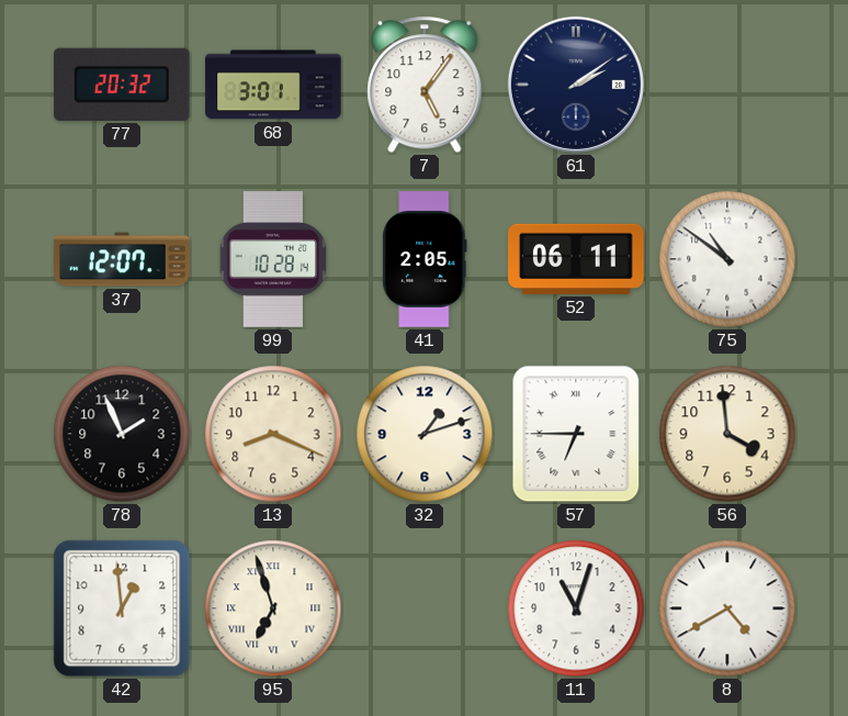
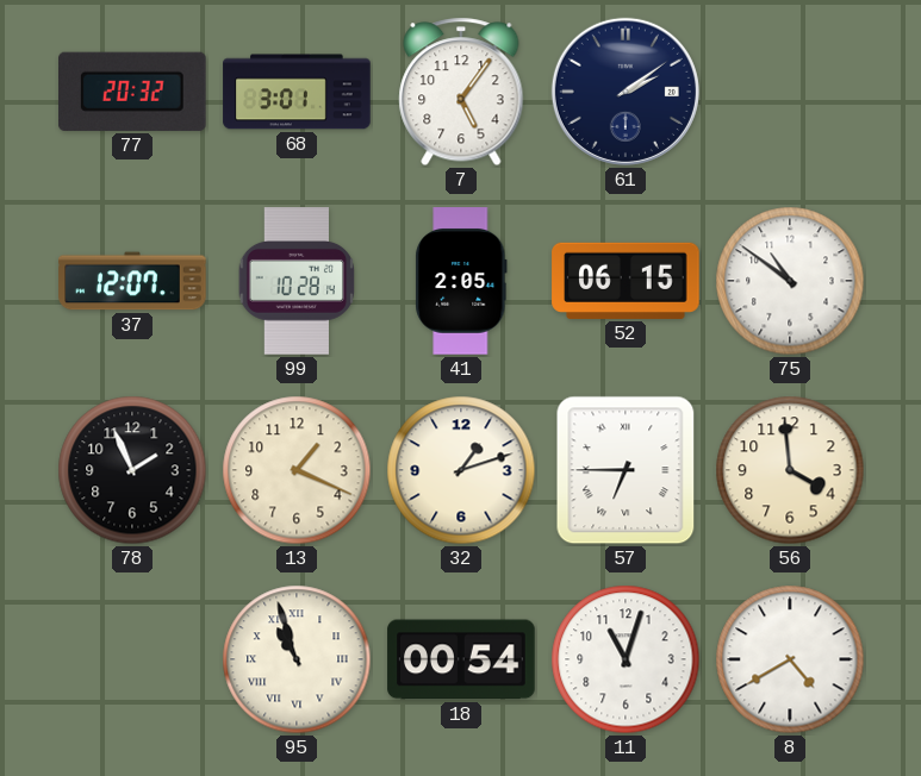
52: 06:11 -> 06:15
13: 8:19 -> 1:19
42: 12:59 -> none
95: 6:57 -> 10:57
18: none -> 00:54
